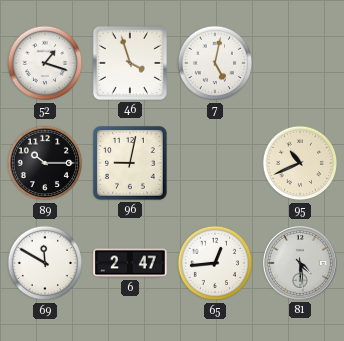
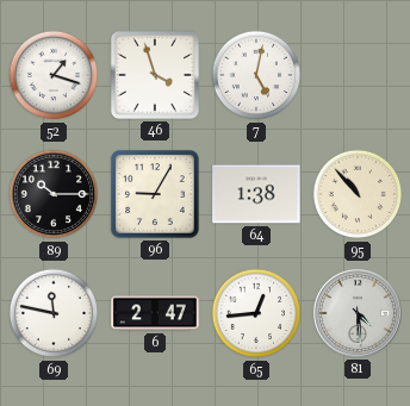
96: 9:02 -> 9:05
64: none -> 1:38
95: 10:41 -> 10:53
69: 11:50 -> 11:47
